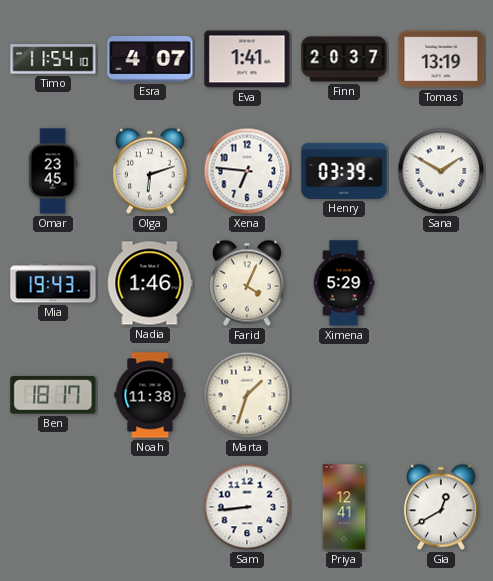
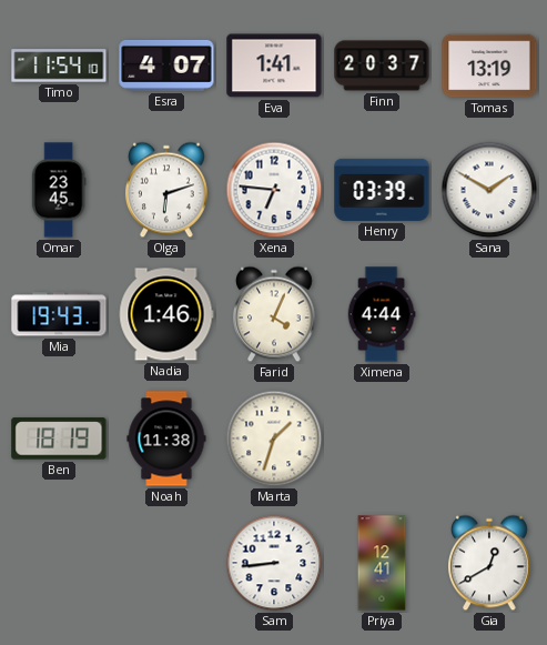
Ximena: 5:29 -> 4:44
Ben: 18:17 -> 18:19
